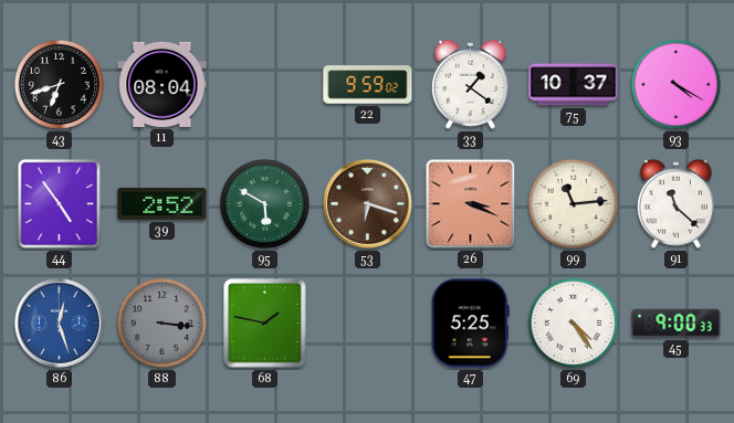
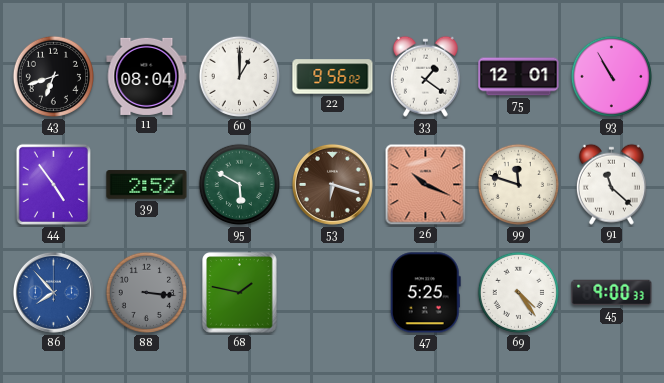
60: none -> 1:00
22: 9:59 -> 9:56
75: 10:37 -> 12:01
93: 4:20 -> 10:55
26: 3:19 -> 10:19
99: 11:14 -> 11:48
86: 12:27 -> 7:53
